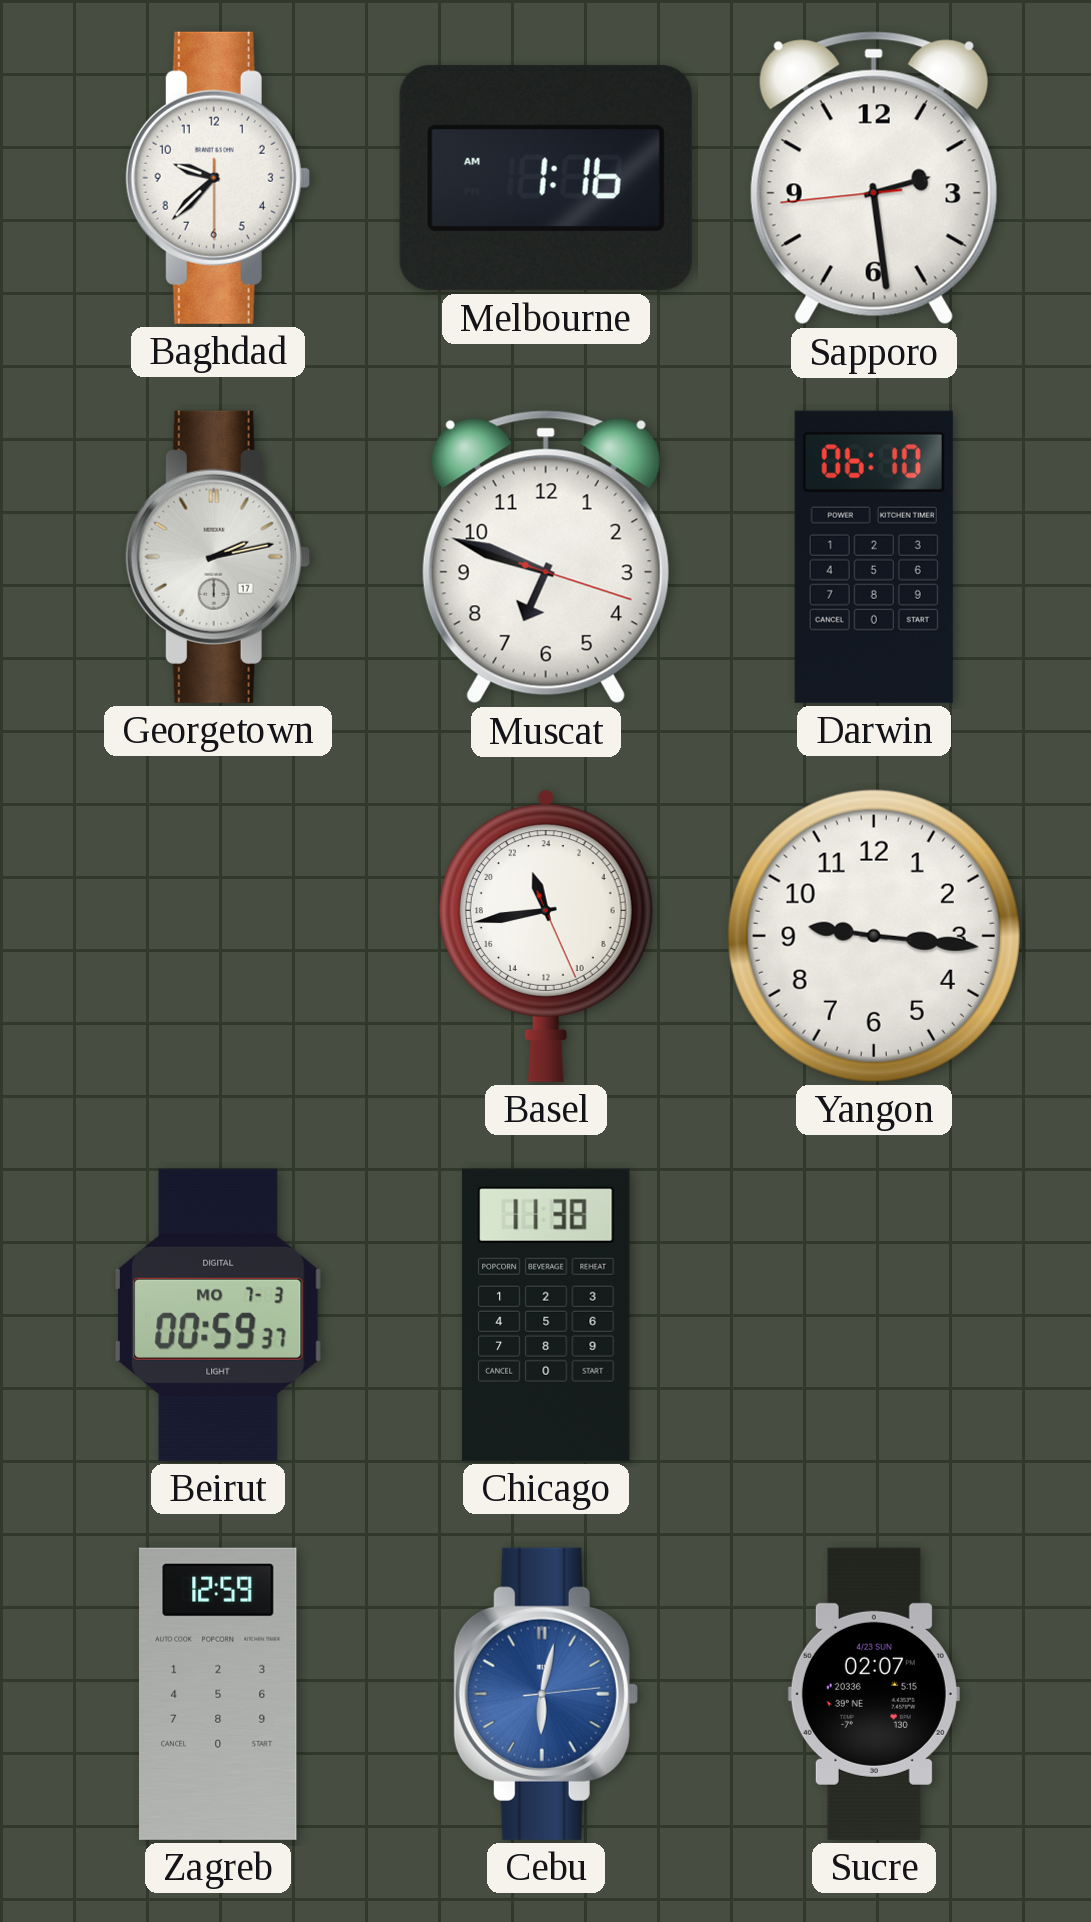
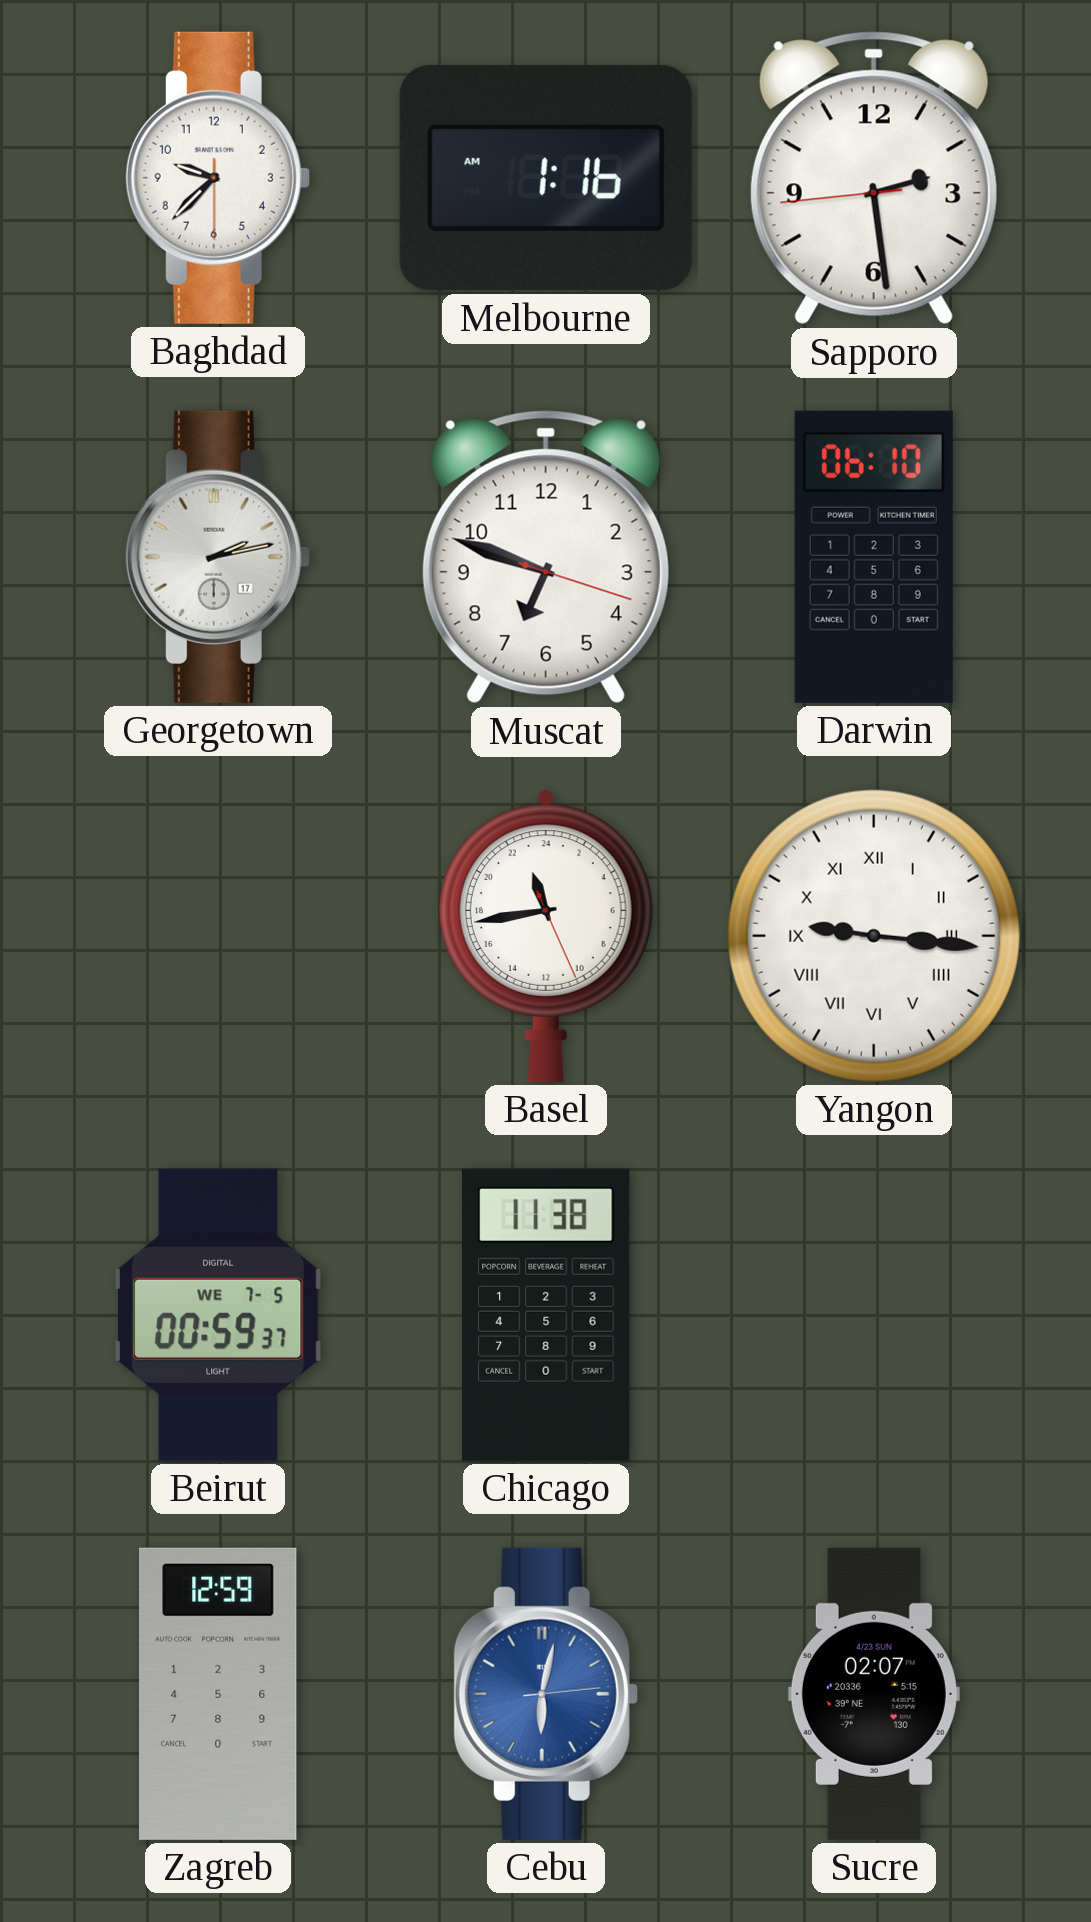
Yangon numerals: Arabic -> Roman
Beirut date: MO 7-3 -> WE 7-5
